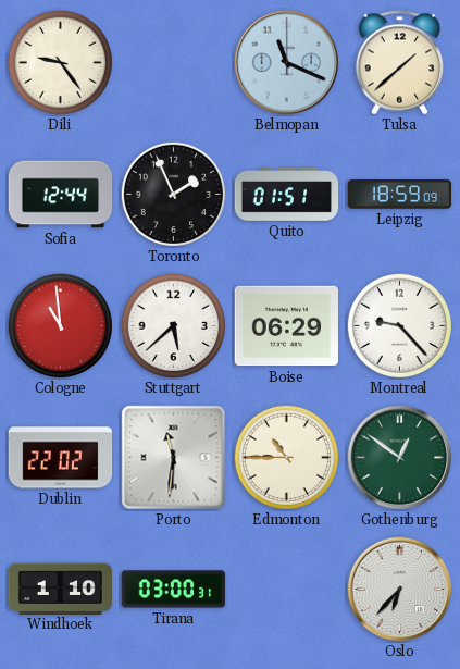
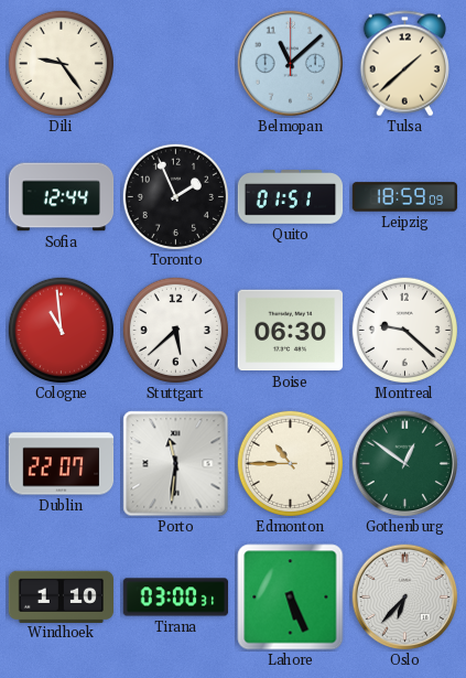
Belmopan: 11:19 -> 11:08
Boise: 06:29 -> 06:30
Montreal: 9:23 -> 9:22
Dublin: 22:02 -> 22:07
Lahore: none -> 5:26
